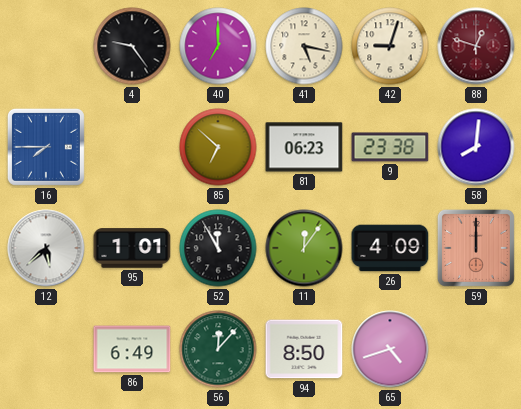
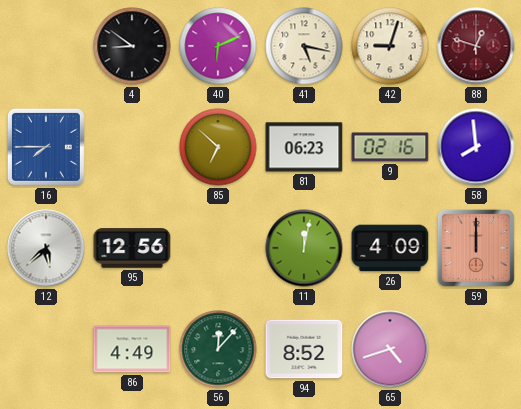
4: 9:24 -> 8:51
40: 7:00 -> 6:11
9: 23:38 -> 02:16
58: 8:01 -> 7:59
95: 1:01 -> 12:56
52: 11:55 -> none
11: 12:06 -> 12:02
86: 6:49 -> 4:49
94: 8:50 -> 8:52
